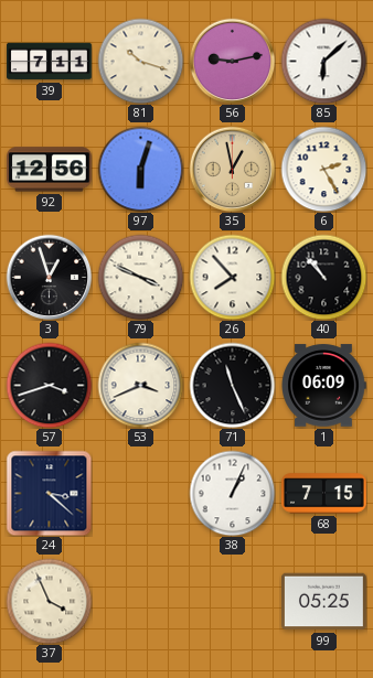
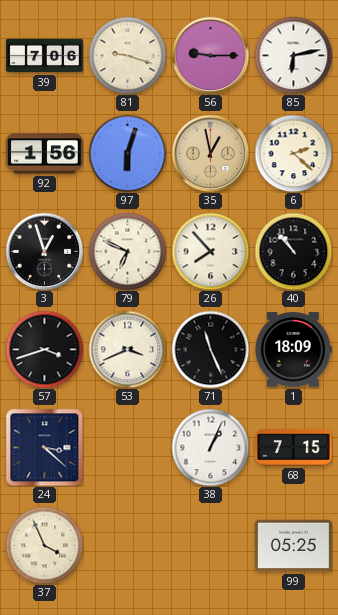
39: 7:11 -> 7:06
81: 10:18 -> 9:18
56: 9:13 -> 9:15
85: 6:08 -> 6:13
92: 12:56 -> 1:56
6: 2:25 -> 2:22
79: 3:49 -> 6:49
1: 06:09 -> 18:09
